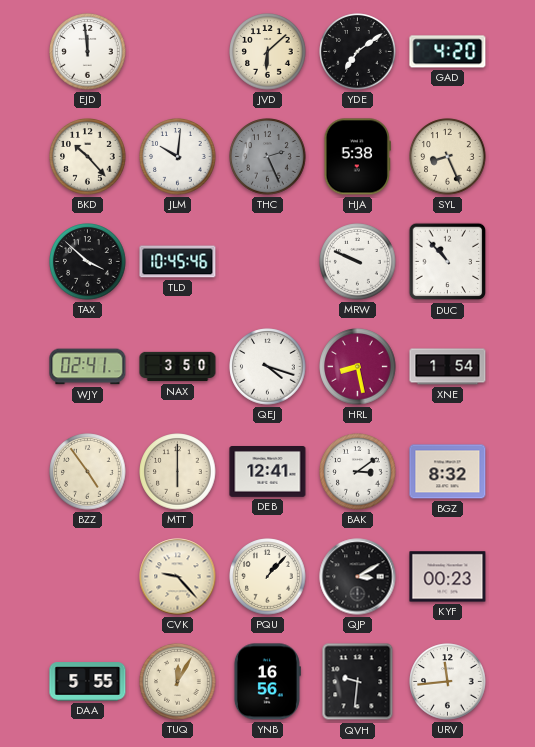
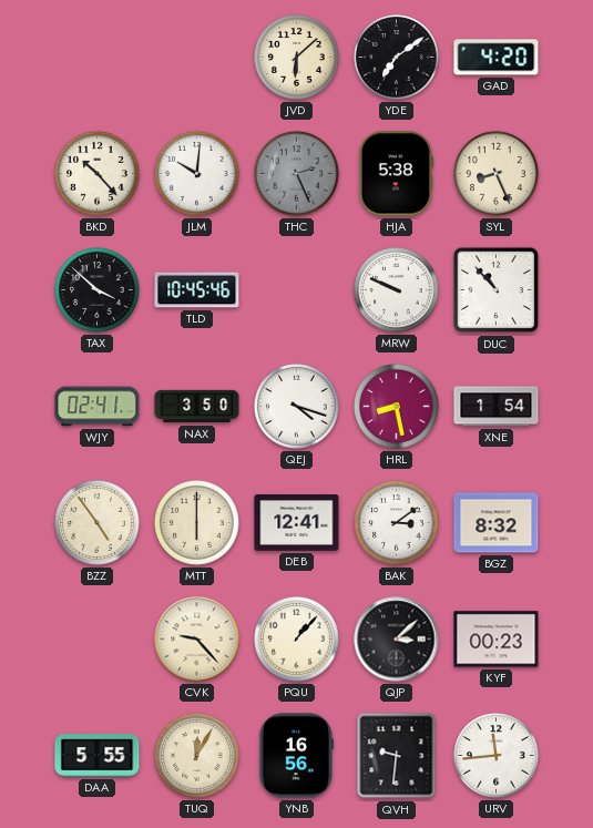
EJD: 11:59 -> none
QJP: 3:10 -> 3:08
